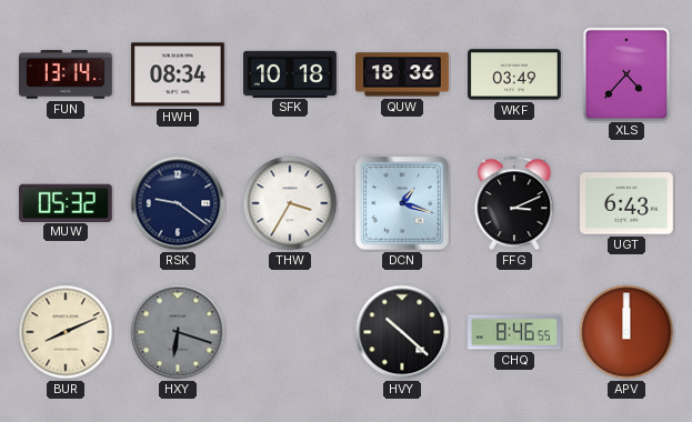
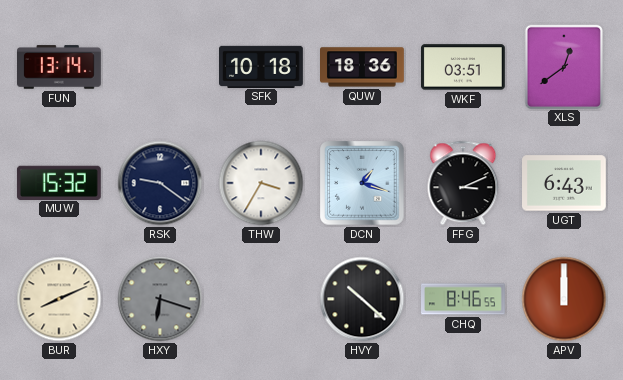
HWH: 08:34 -> none
WKF: 03:49 -> 03:51
XLS: 4:37 -> 12:39
MUW: 05:32 -> 15:32
